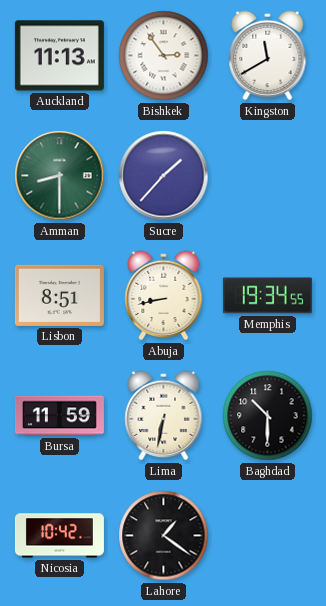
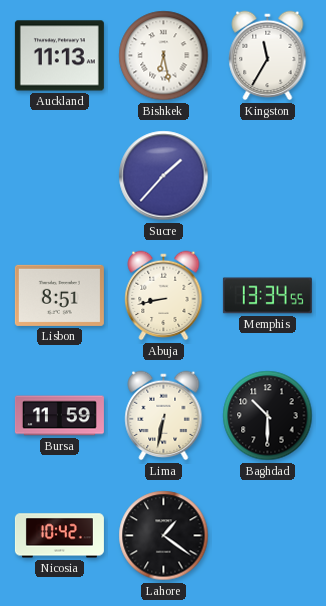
Bishkek: 2:54 -> 6:28
Kingston: 11:40 -> 11:35
Amman: 8:30 -> none
Memphis: 19:34 -> 13:34
